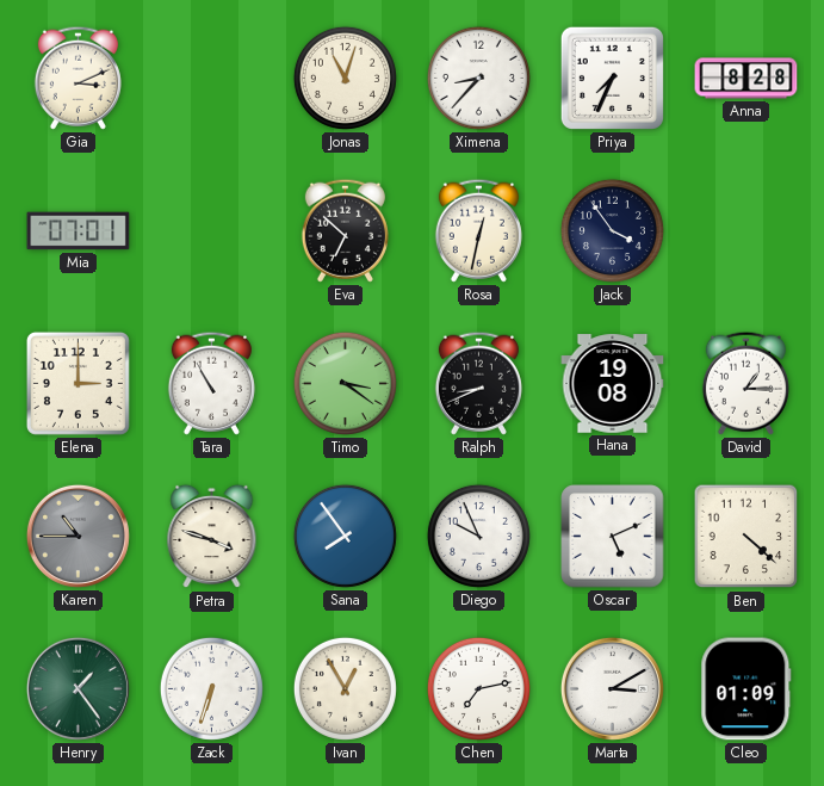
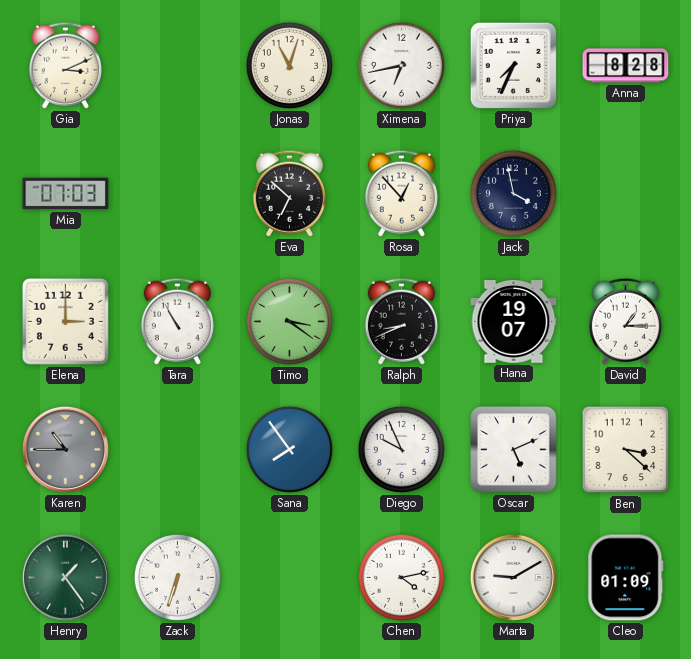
Ximena: 8:37 -> 6:43
Mia: 07:01 -> 07:03
Rosa: 12:32 -> 12:53
Jack: 3:54 -> 3:58
Hana: 19:08 -> 19:07
Petra: 3:48 -> none
Ben: 4:22 -> 3:22
Ivan: 12:55 -> none
Chen: 7:13 -> 4:13
Marta: 3:10 -> 9:10
